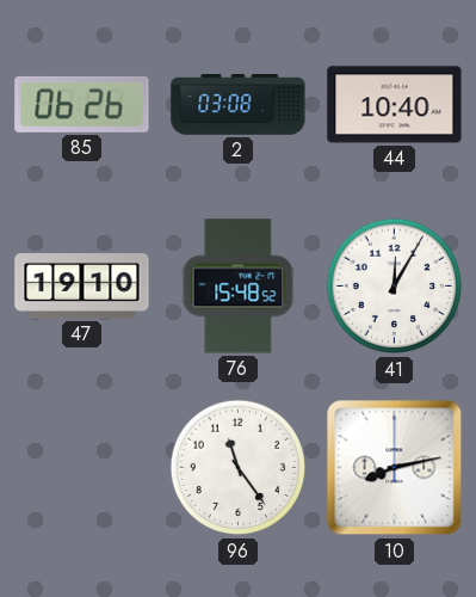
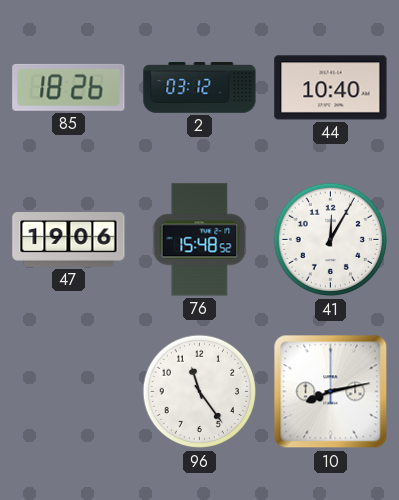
85: 06:26 -> 18:26
2: 03:08 -> 03:12
47: 19:10 -> 19:06
